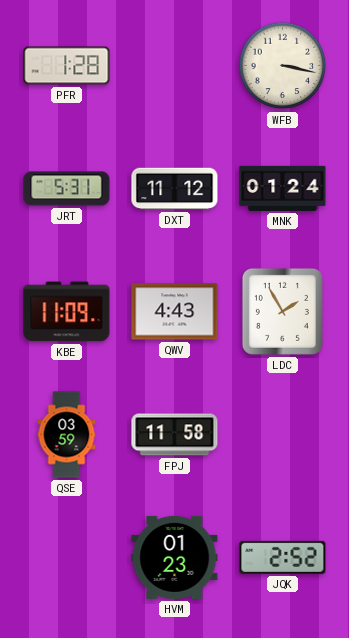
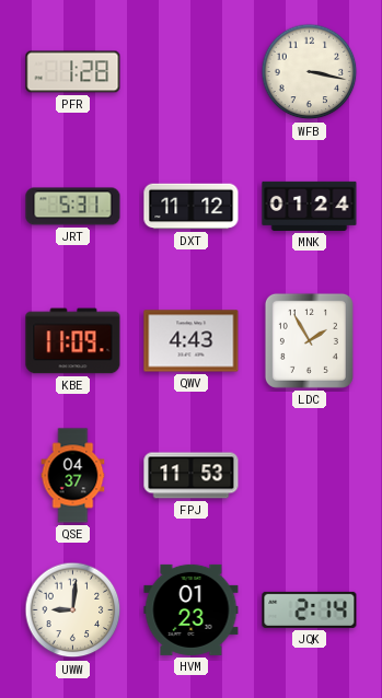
QSE: 03:59 -> 04:37
FPJ: 11:58 -> 11:53
UWW: none -> 9:01
JQK: 2:52 -> 2:14
